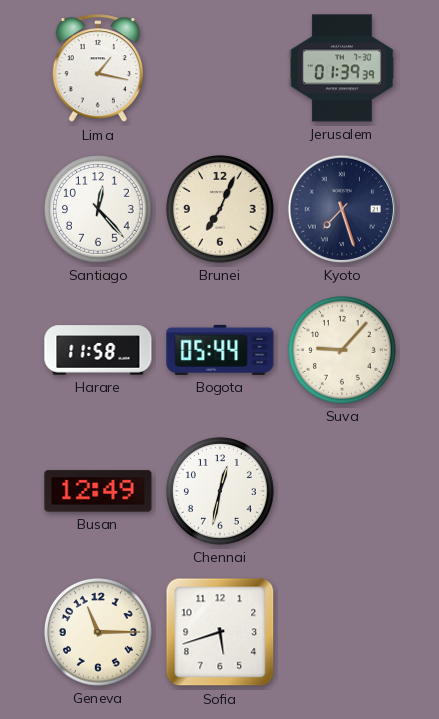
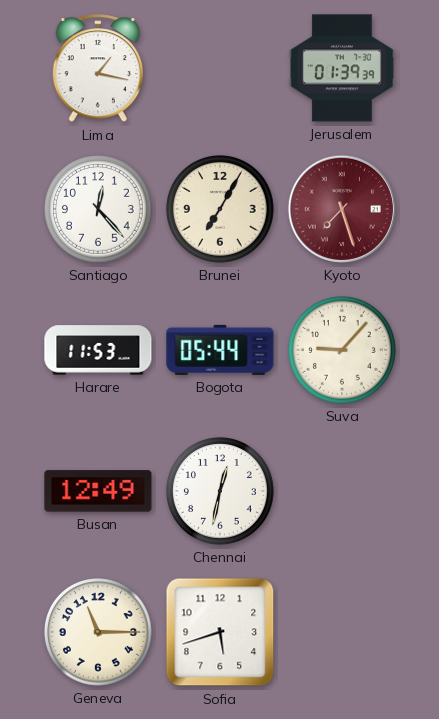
Brunei: 7:04 -> 7:05
Kyoto dial: navy -> burgundy
Harare: 11:58 -> 11:53
